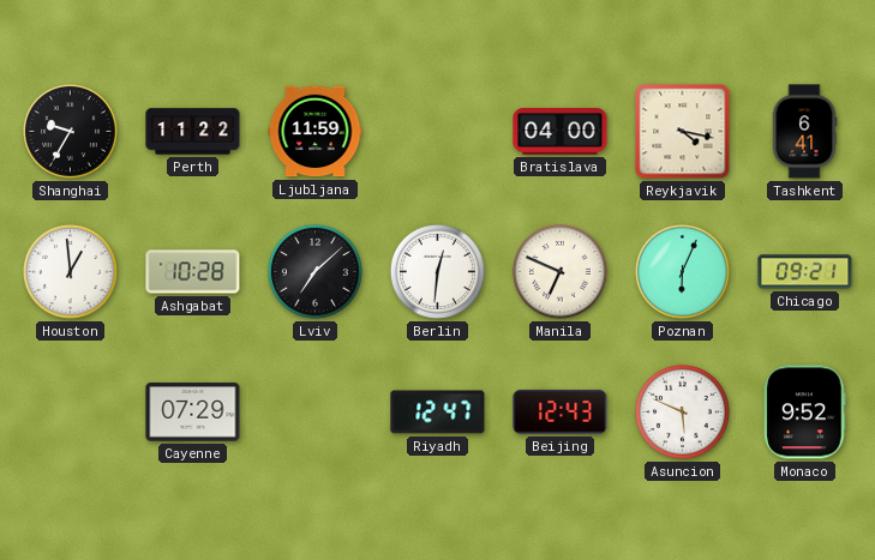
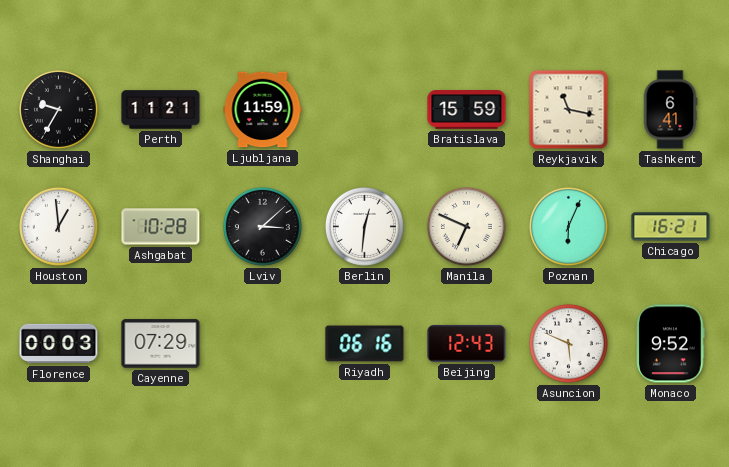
Perth: 11:22 -> 11:21
Bratislava: 04:00 -> 15:59
Reykjavik: 4:17 -> 11:17
Lviv: 7:08 -> 3:08
Chicago: 09:21 -> 16:21
Florence: none -> 00:03
Riyadh: 12:47 -> 06:16
